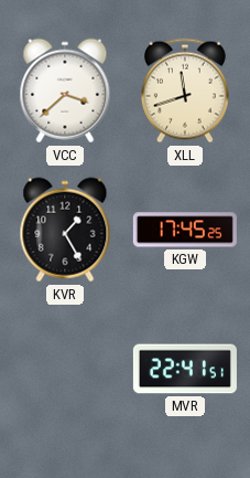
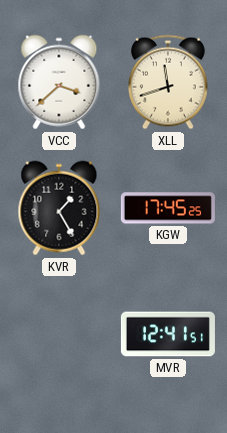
MVR: 22:41 -> 12:41
